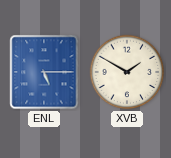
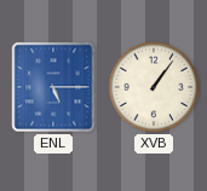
XVB: 1:50 -> 1:06
